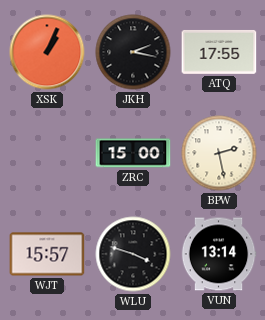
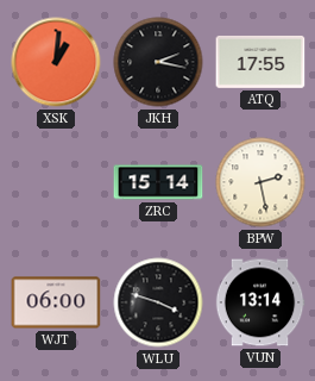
XSK: 1:04 -> 1:01
ZRC: 15:00 -> 15:14
WJT: 15:57 -> 06:00
